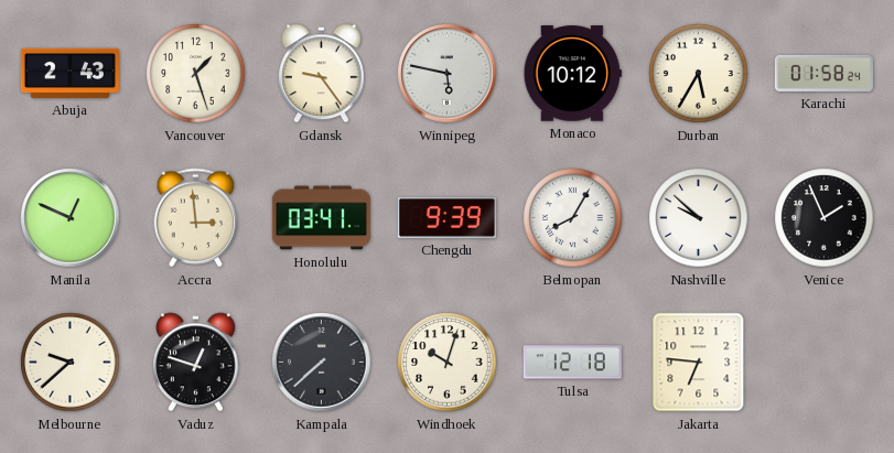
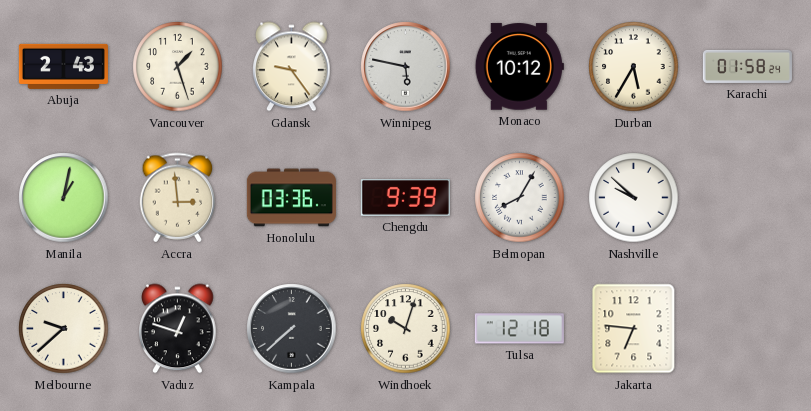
Manila: 12:49 -> 1:02
Honolulu: 03:41 -> 03:36
Venice: 1:56 -> none
